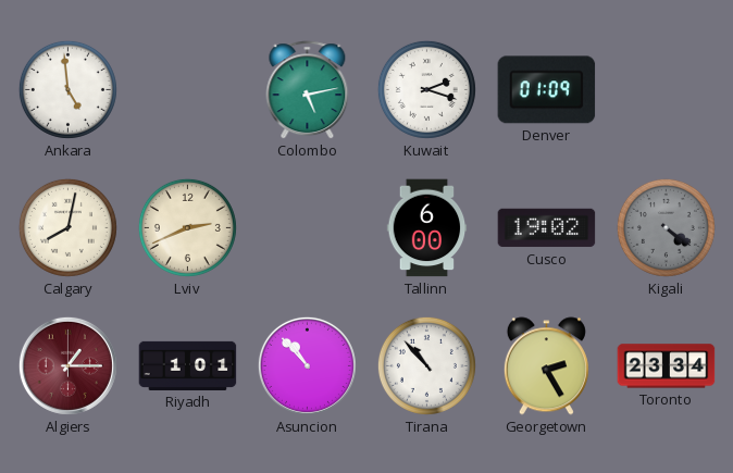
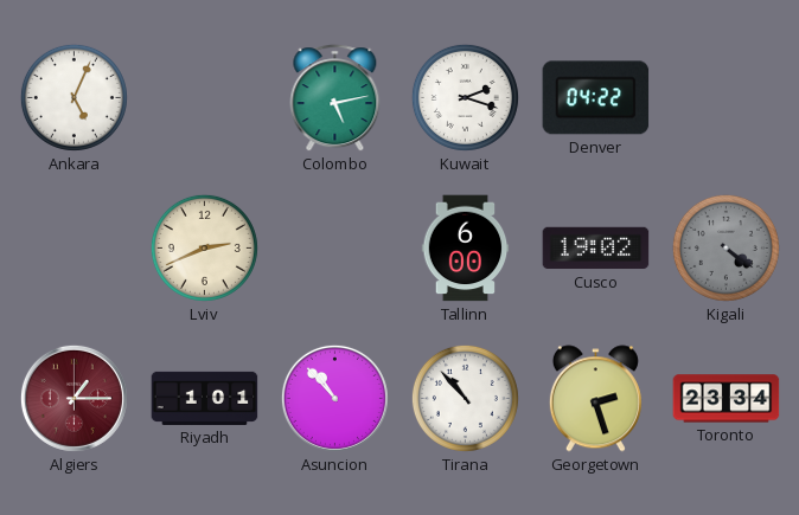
Ankara: 4:59 -> 5:04
Denver: 01:09 -> 04:22
Calgary: 8:02 -> none
Georgetown: 2:25 -> 2:27
